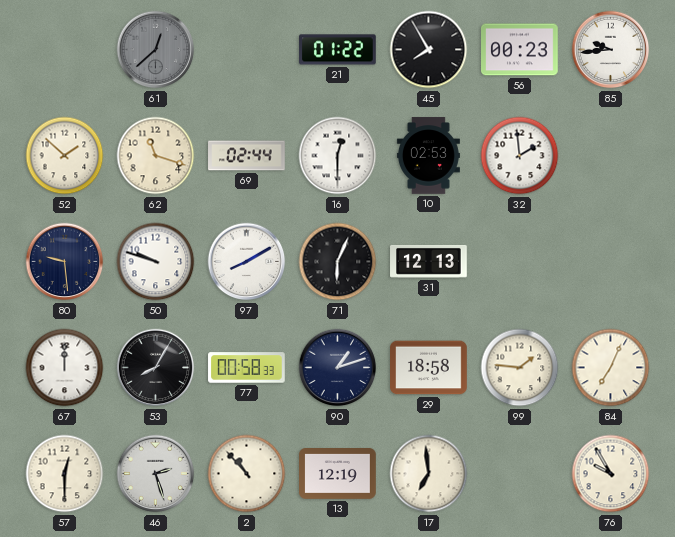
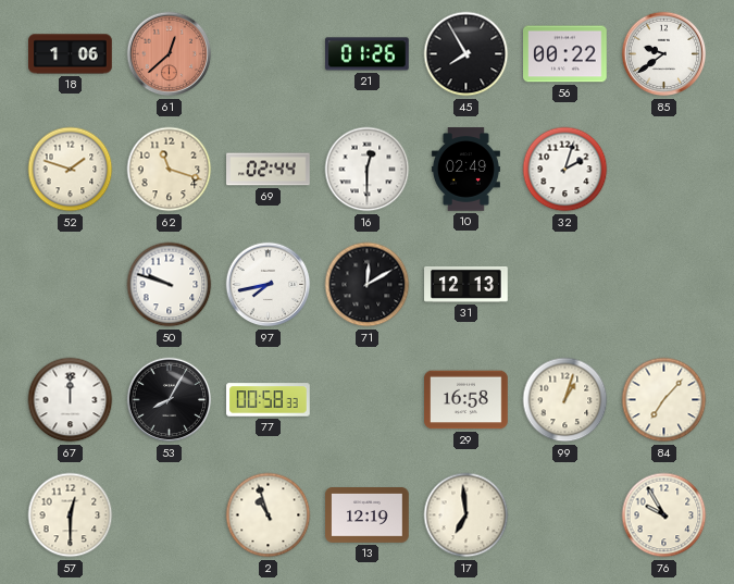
18: none -> 1:06
61 dial: grey -> salmon
21: 01:22 -> 01:26
56: 00:23 -> 00:22
85: 9:44 -> 9:39
52: 1:52 -> 1:48
10: 02:53 -> 02:49
32: 1:59 -> 2:03
80: 9:29 -> none
97: 8:10 -> 7:43
71: 6:04 -> 12:10
90: 1:12 -> none
29: 18:58 -> 16:58
99: 1:46 -> 1:03
84: 7:04 -> 7:07
46: 2:27 -> none
2: 10:53 -> 10:57
